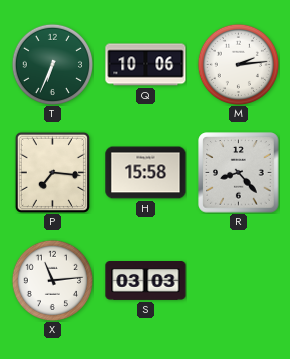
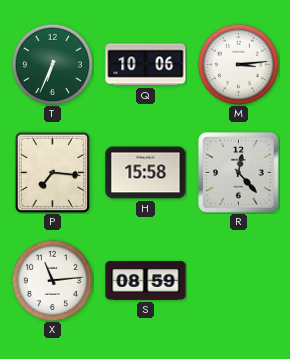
M: 2:14 -> 3:14
R: 8:23 -> 12:23
S: 03:03 -> 08:59
